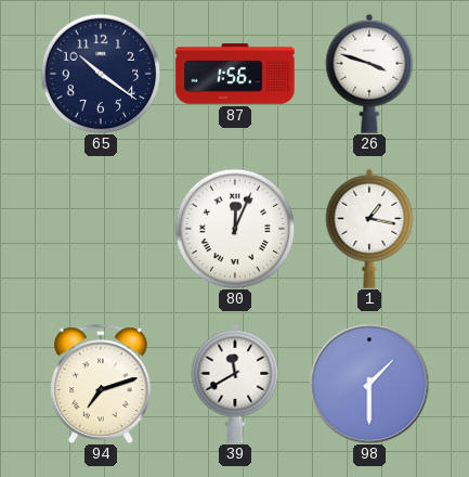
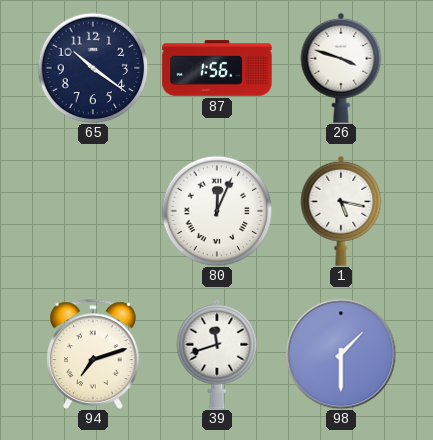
1: 1:17 -> 5:17
39: 11:40 -> 11:42
